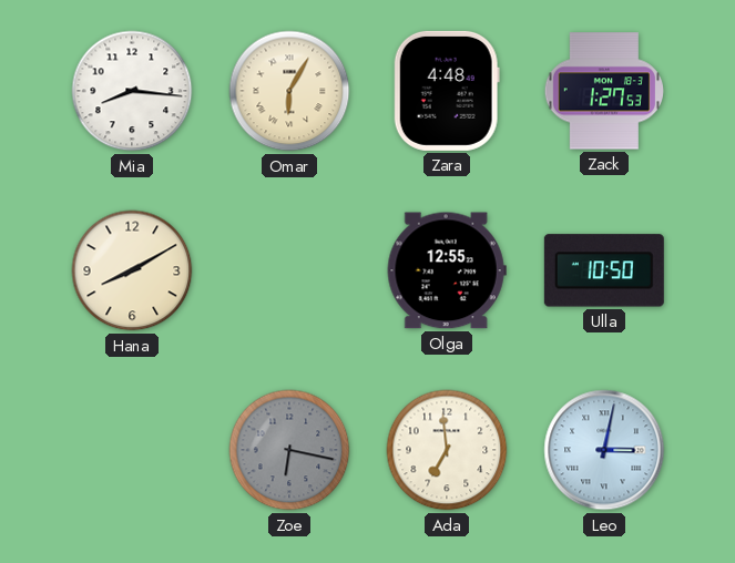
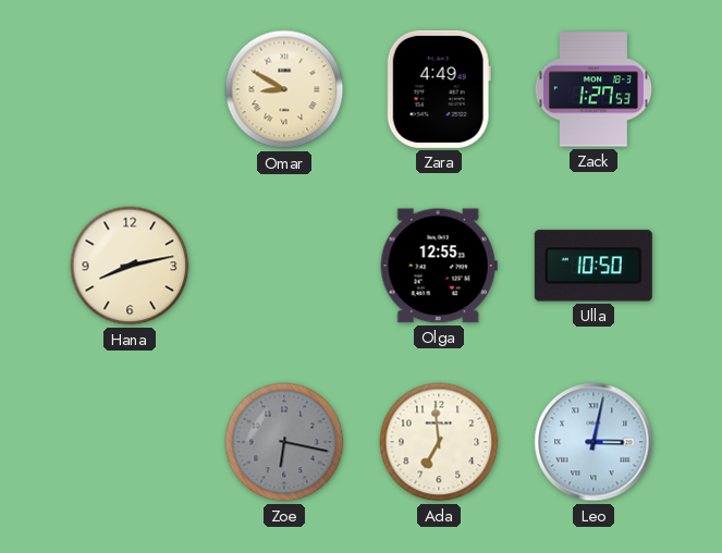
Mia: 8:16 -> none
Omar: 6:05 -> 8:50
Zara: 4:48 -> 4:49
Hana: 8:10 -> 8:13
